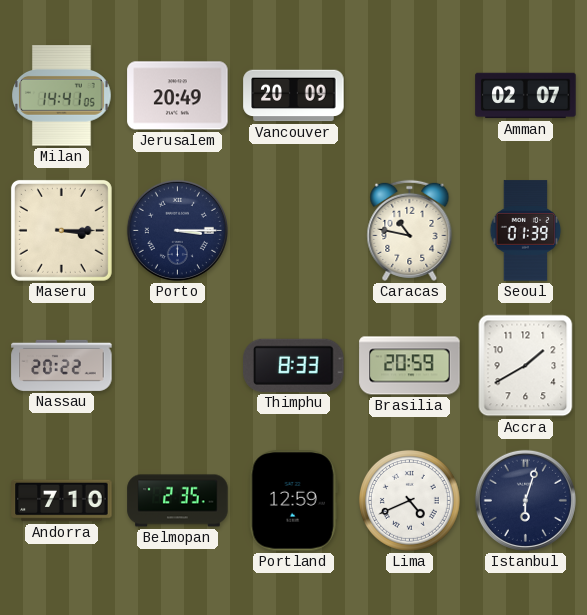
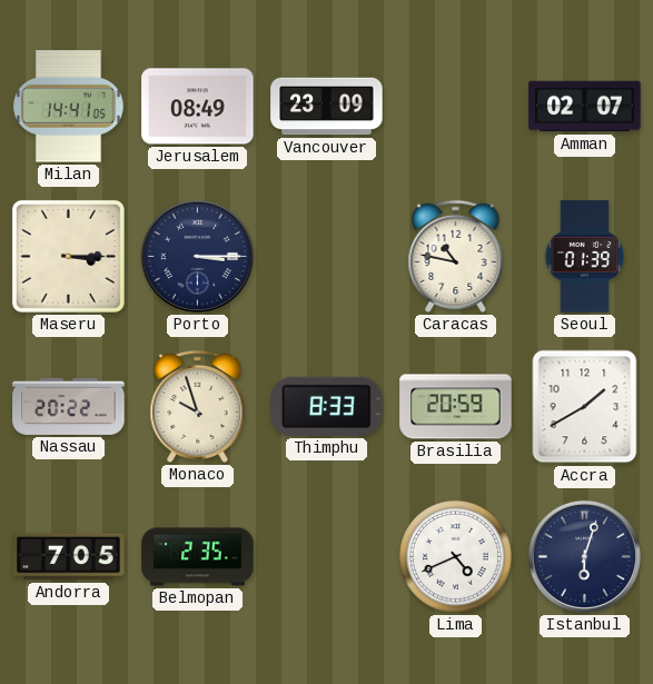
Jerusalem: 20:49 -> 08:49
Vancouver: 20:09 -> 23:09
Monaco: none -> 9:57
Andorra: 7:10 -> 7:05
Portland: 12:59 -> none
